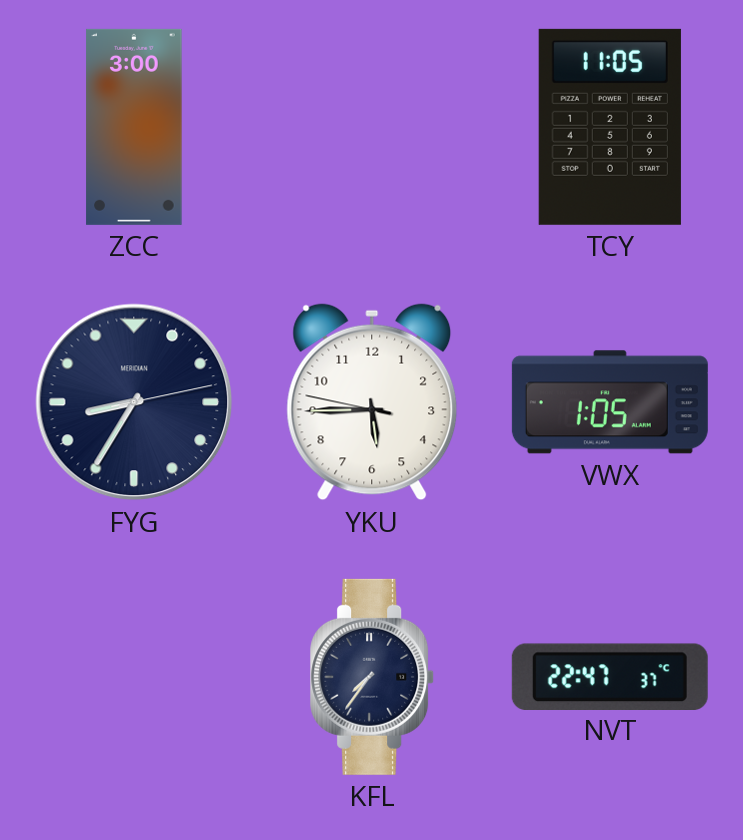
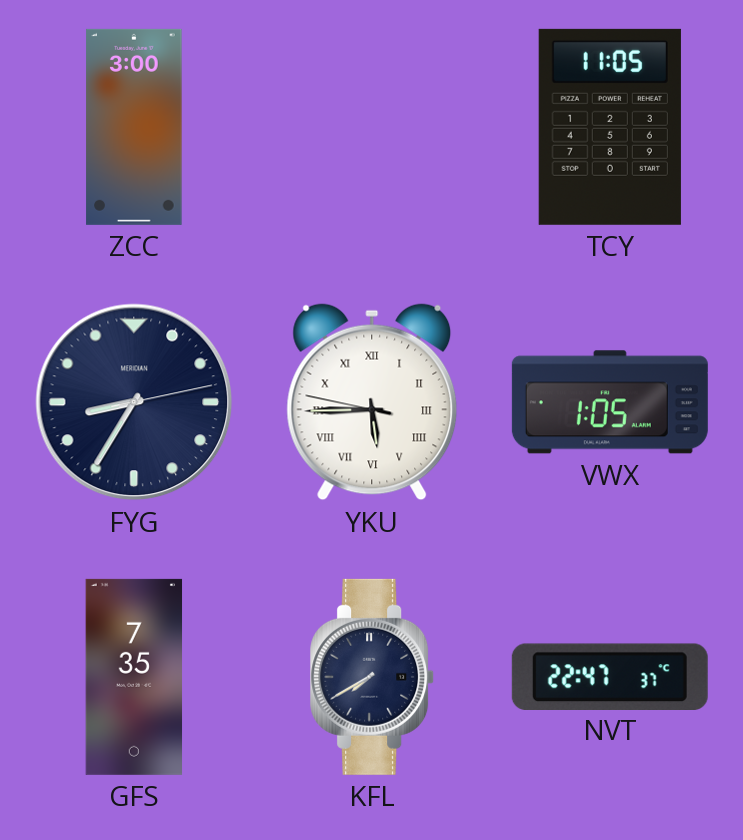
YKU numerals: Arabic -> Roman
GFS: none -> 7:35
KFL: 7:36 -> 7:40
